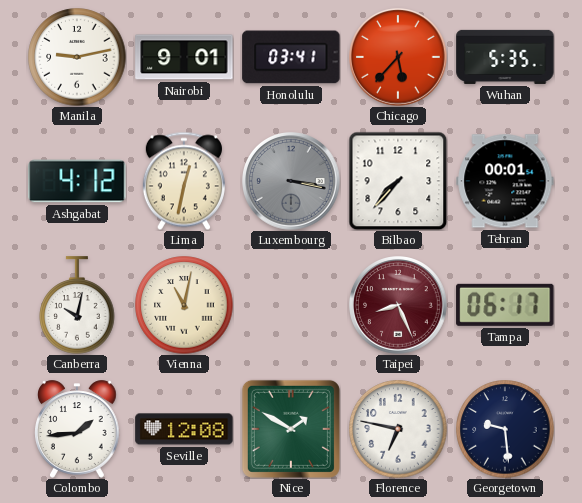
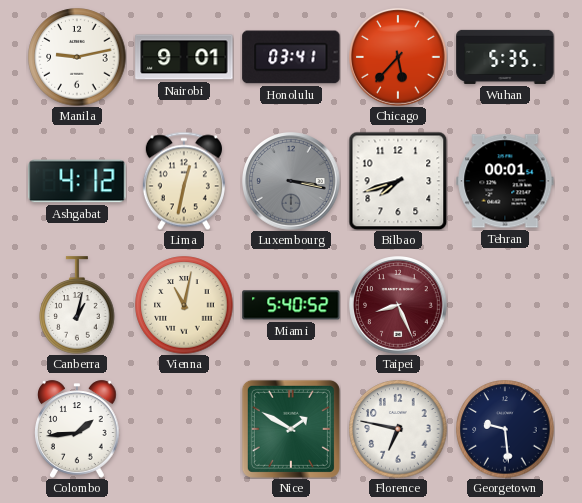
Bilbao: 7:37 -> 7:42
Canberra: 10:02 -> 1:02
Miami: none -> 5:40
Tampa: 06:17 -> none
Seville: 12:08 -> none
